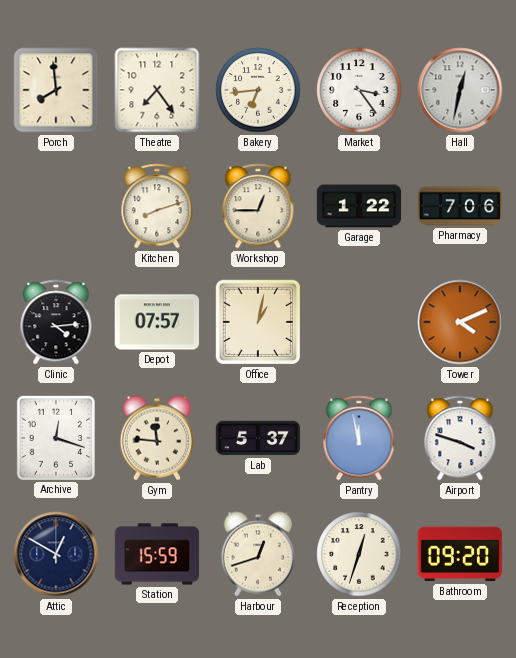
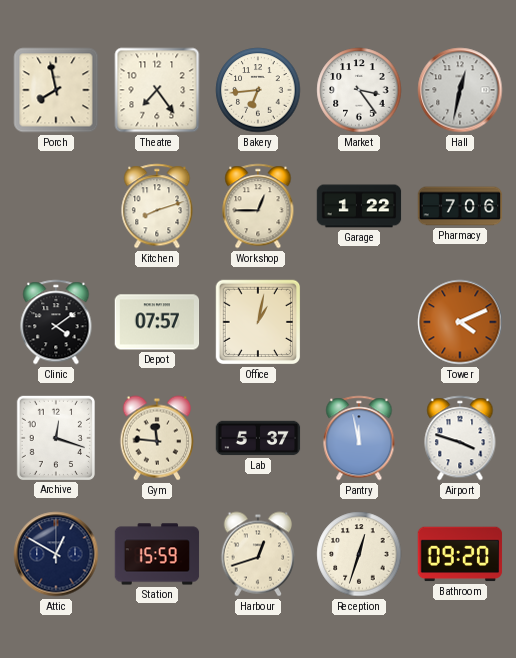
Porch: 7:59 -> 7:58
Clinic: 4:14 -> 4:09
